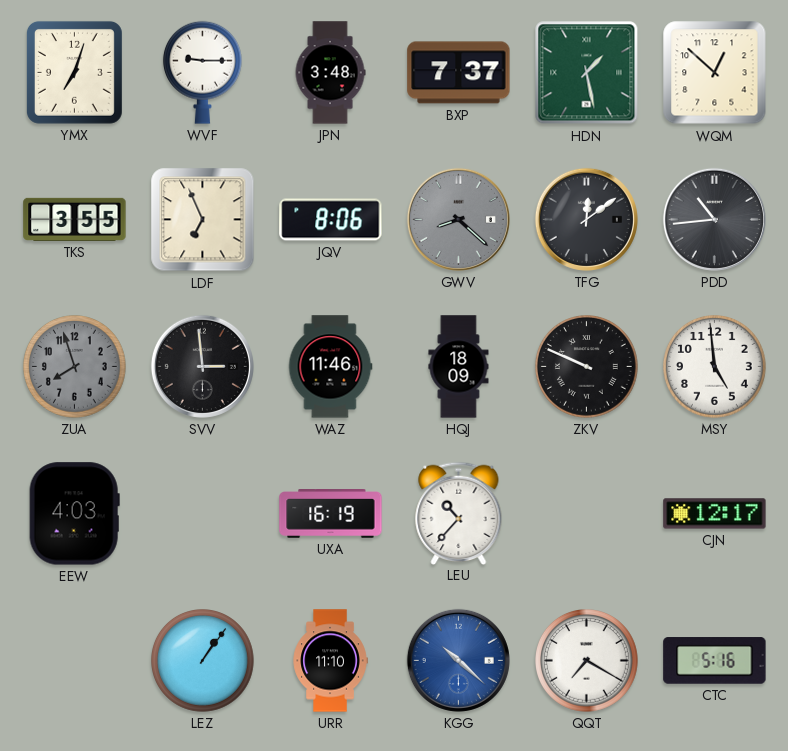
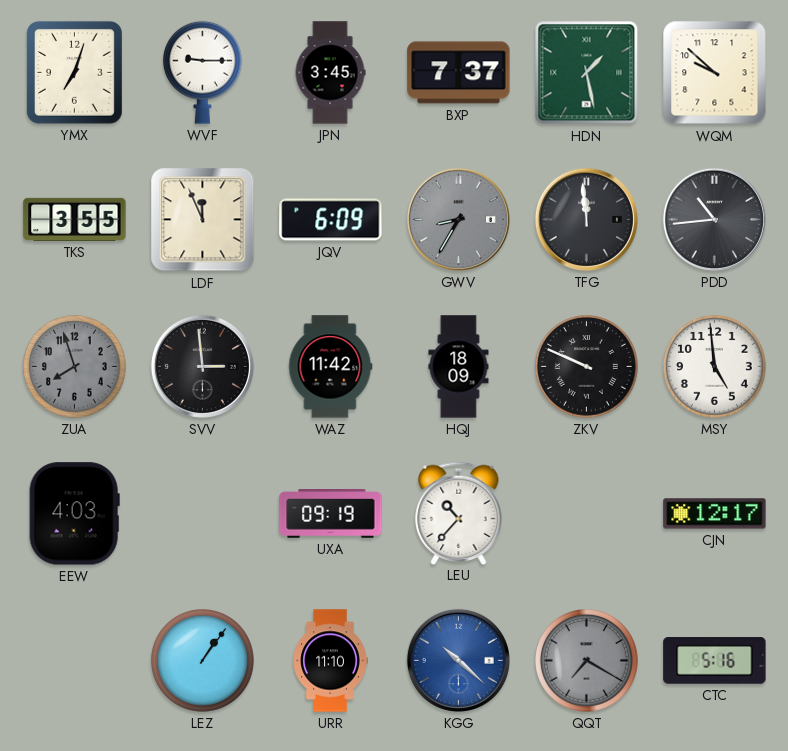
JPN: 3:48 -> 3:45
WQM: 12:52 -> 9:52
LDF: 6:56 -> 11:56
JQV: 8:06 -> 6:09
GWV: 8:22 -> 8:35
TFG: 12:09 -> 11:59
WAZ: 11:46 -> 11:42
UXA: 16:19 -> 09:19
QQT dial: white -> grey
